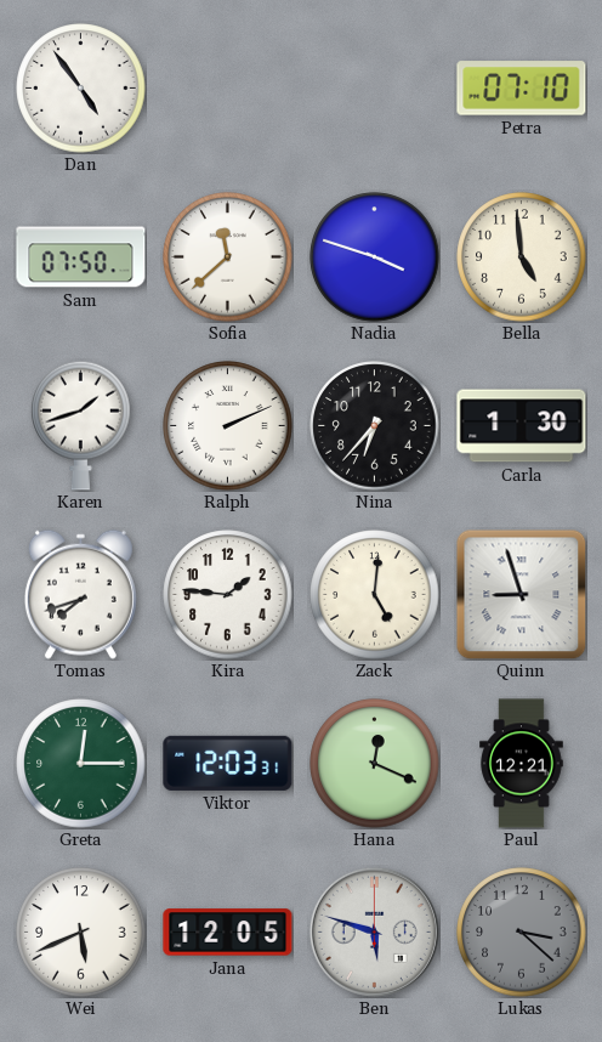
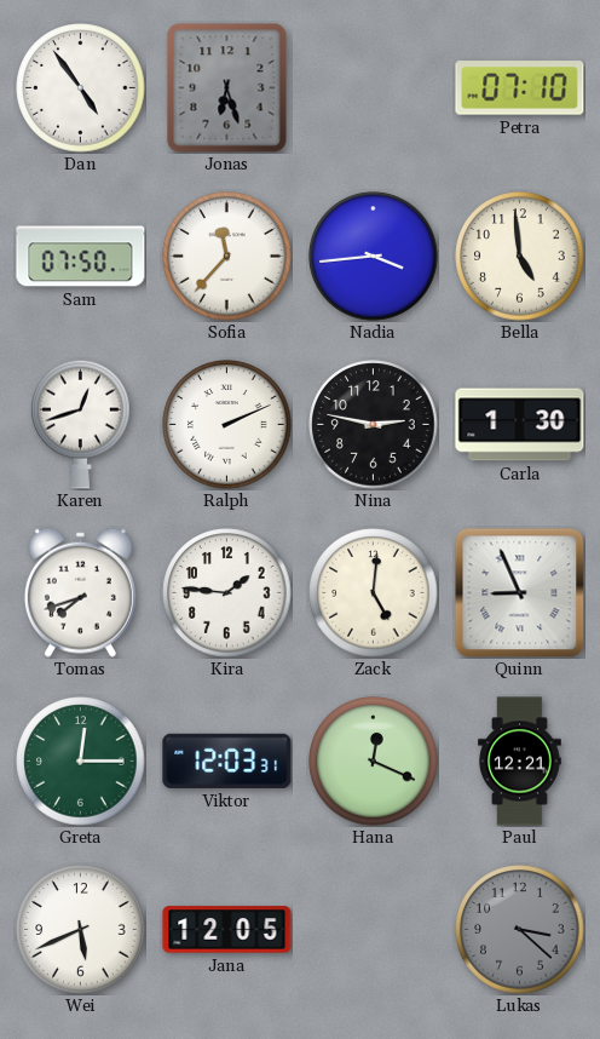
Jonas: none -> 6:27
Sofia: 11:38 -> 11:37
Nadia: 3:48 -> 3:44
Karen: 1:42 -> 12:42
Nina: 6:37 -> 2:47
Quinn: 8:57 -> 8:56
Ben: 5:48 -> none
